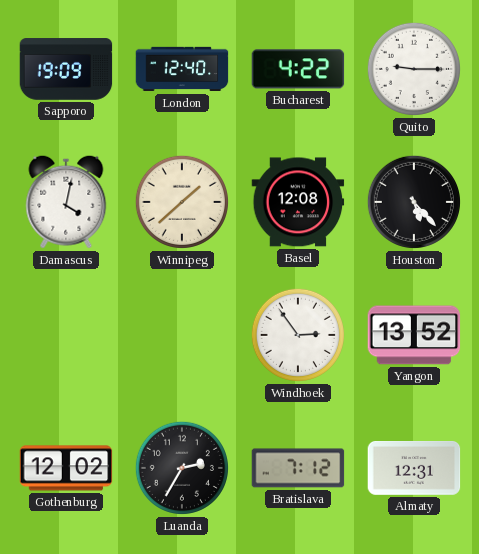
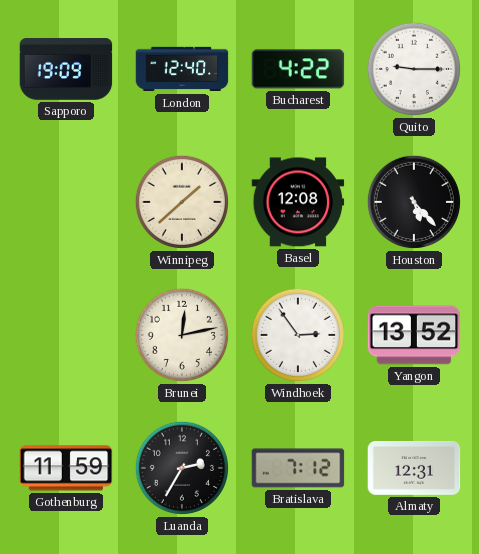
Damascus: 4:02 -> none
Brunei: none -> 12:13
Gothenburg: 12:02 -> 11:59
